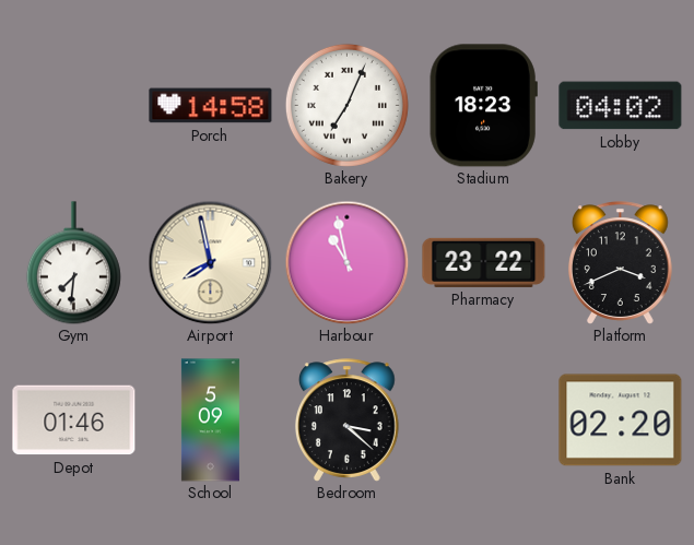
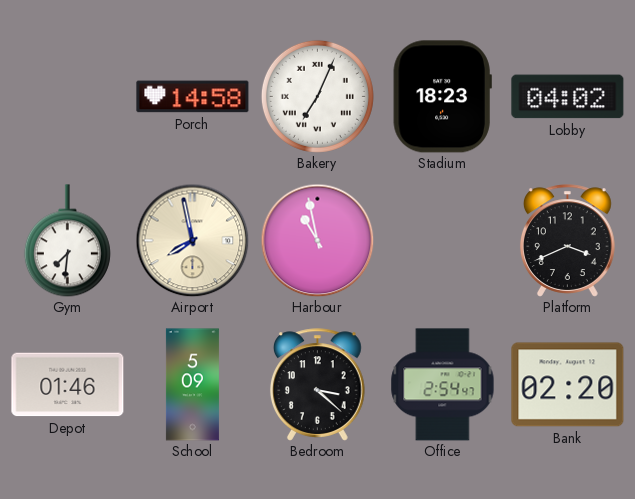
Pharmacy: 23:22 -> none
Office: none -> 2:54
